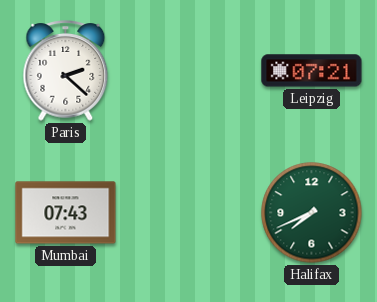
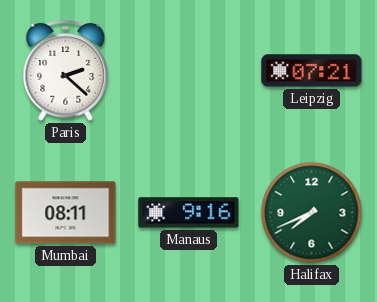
Mumbai: 07:43 -> 08:11
Manaus: none -> 9:16
